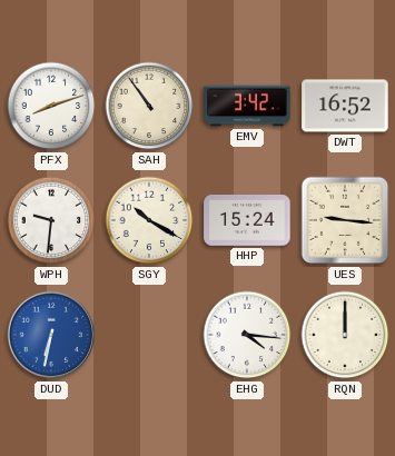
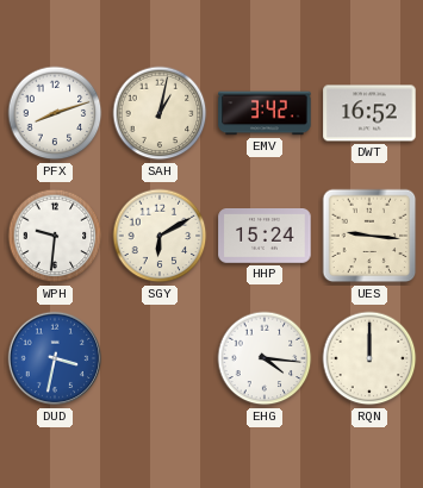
SAH: 10:54 -> 1:02
SGY: 10:20 -> 6:10
DUD: 6:32 -> 3:32
